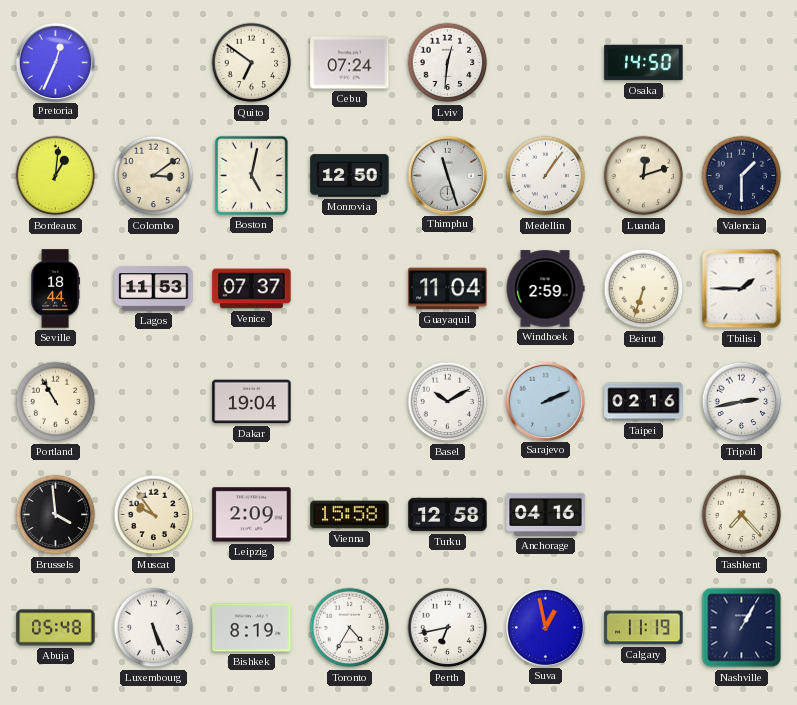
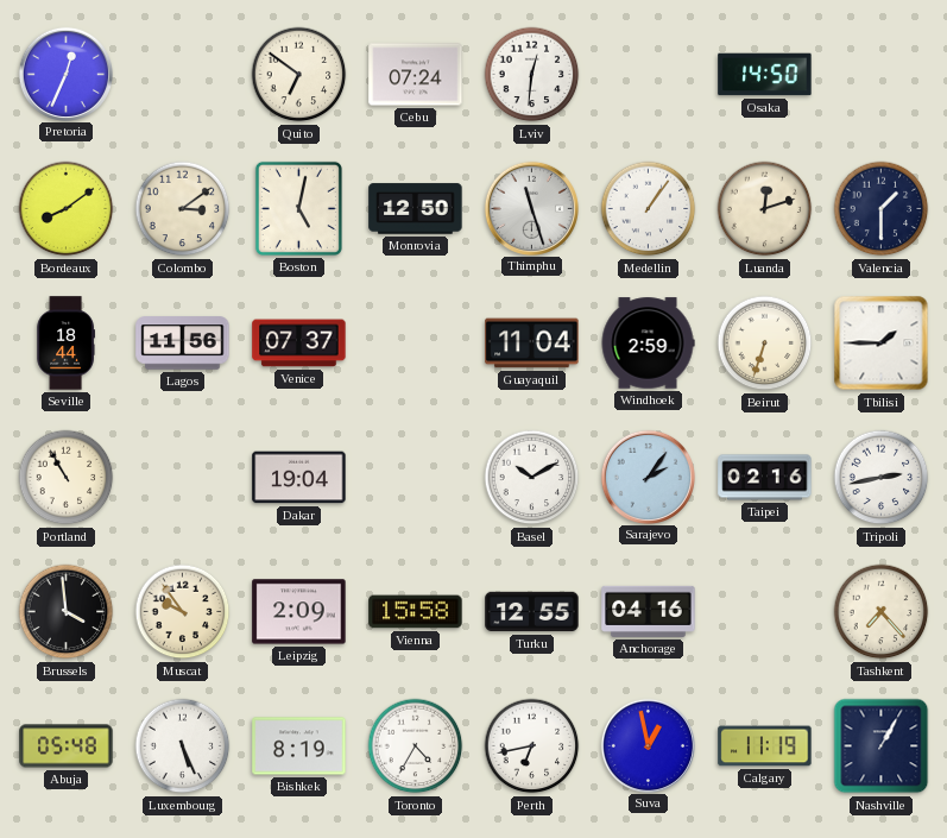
Bordeaux: 1:01 -> 8:09
Lagos: 11:53 -> 11:56
Sarajevo: 2:11 -> 2:06
Turku: 12:58 -> 12:55
